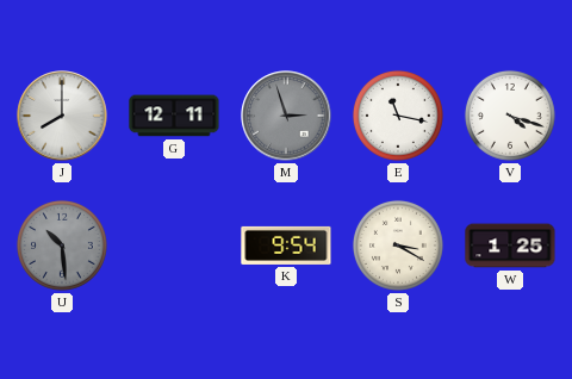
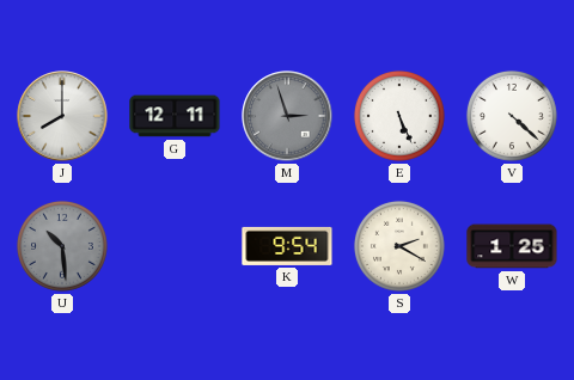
E: 11:17 -> 5:26
V: 4:18 -> 4:22
S: 3:20 -> 2:20
